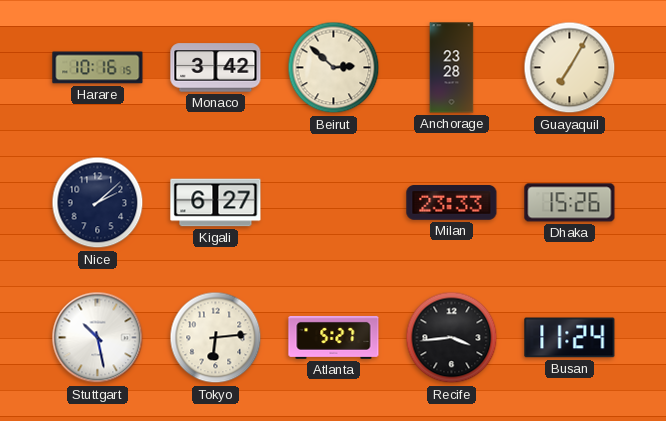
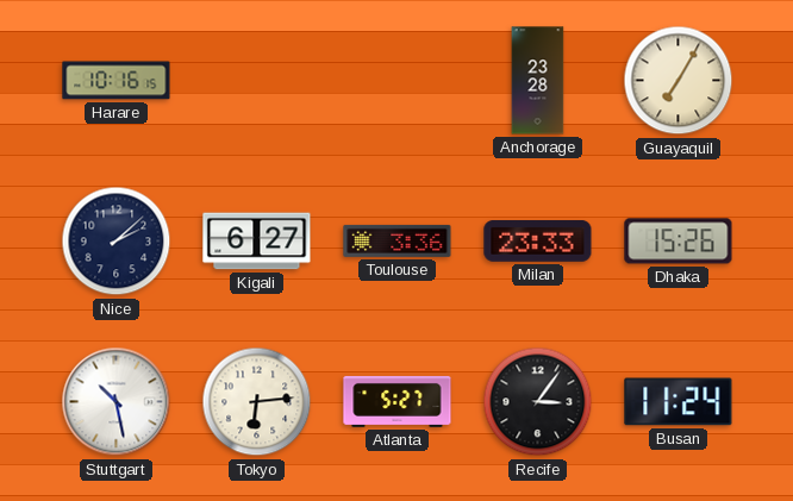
Monaco: 3:42 -> none
Beirut: 2:52 -> none
Toulouse: none -> 3:36
Recife: 3:44 -> 3:06
